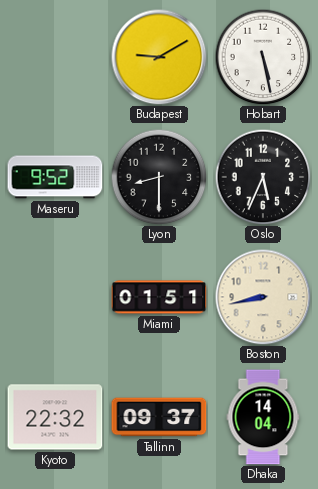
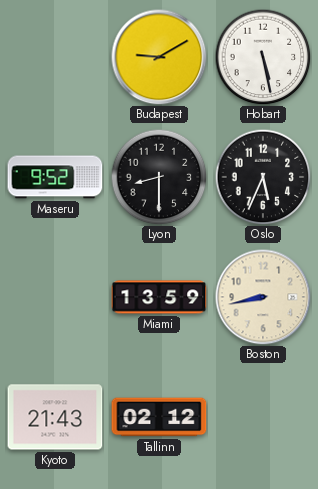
Miami: 01:51 -> 13:59
Kyoto: 22:32 -> 21:43
Tallinn: 09:37 -> 02:12
Dhaka: 14:04 -> none
